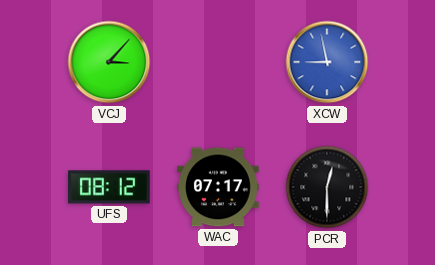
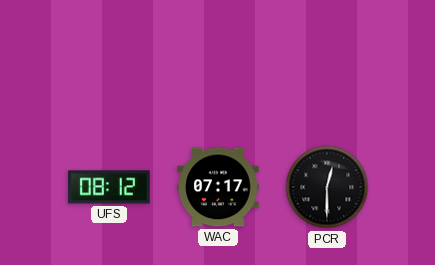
VCJ: 3:07 -> none
XCW: 8:58 -> none
